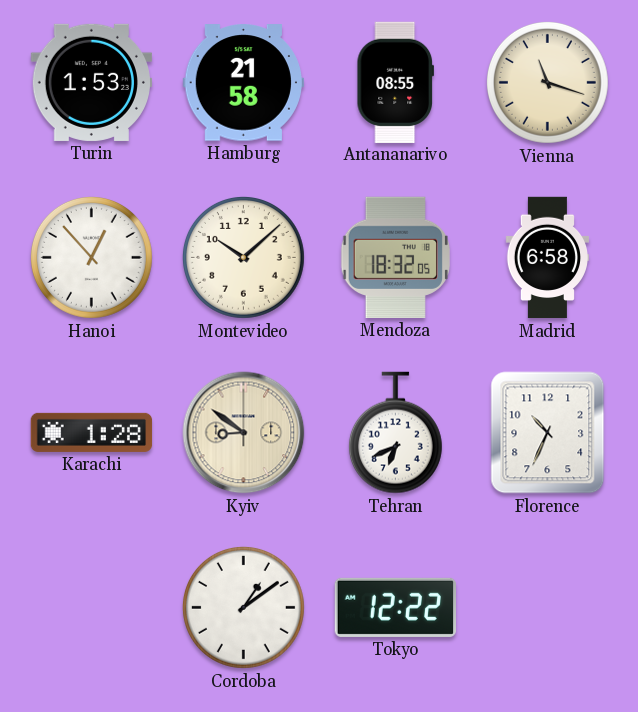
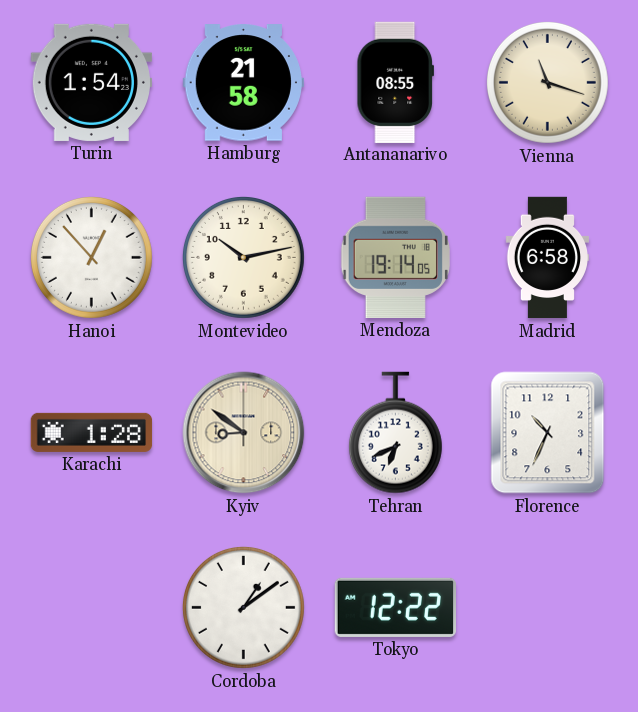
Turin: 1:53 -> 1:54
Montevideo: 10:08 -> 10:13
Mendoza: 18:32 -> 19:14
